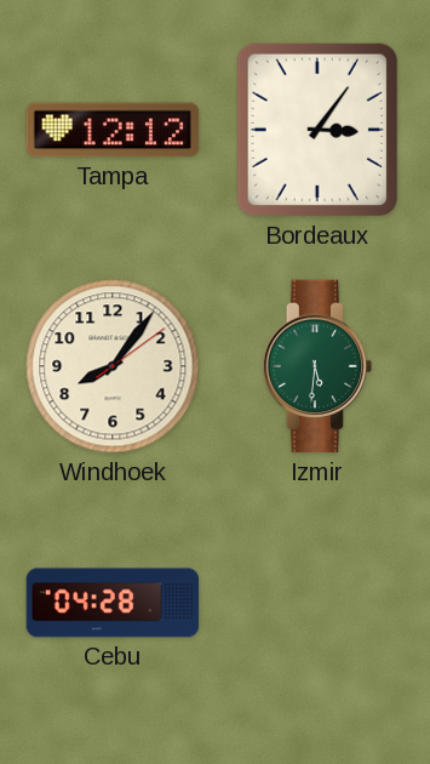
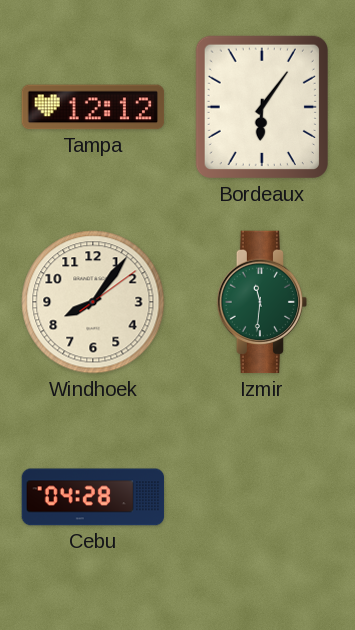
Bordeaux: 3:06 -> 6:06
Izmir: 5:31 -> 11:31
